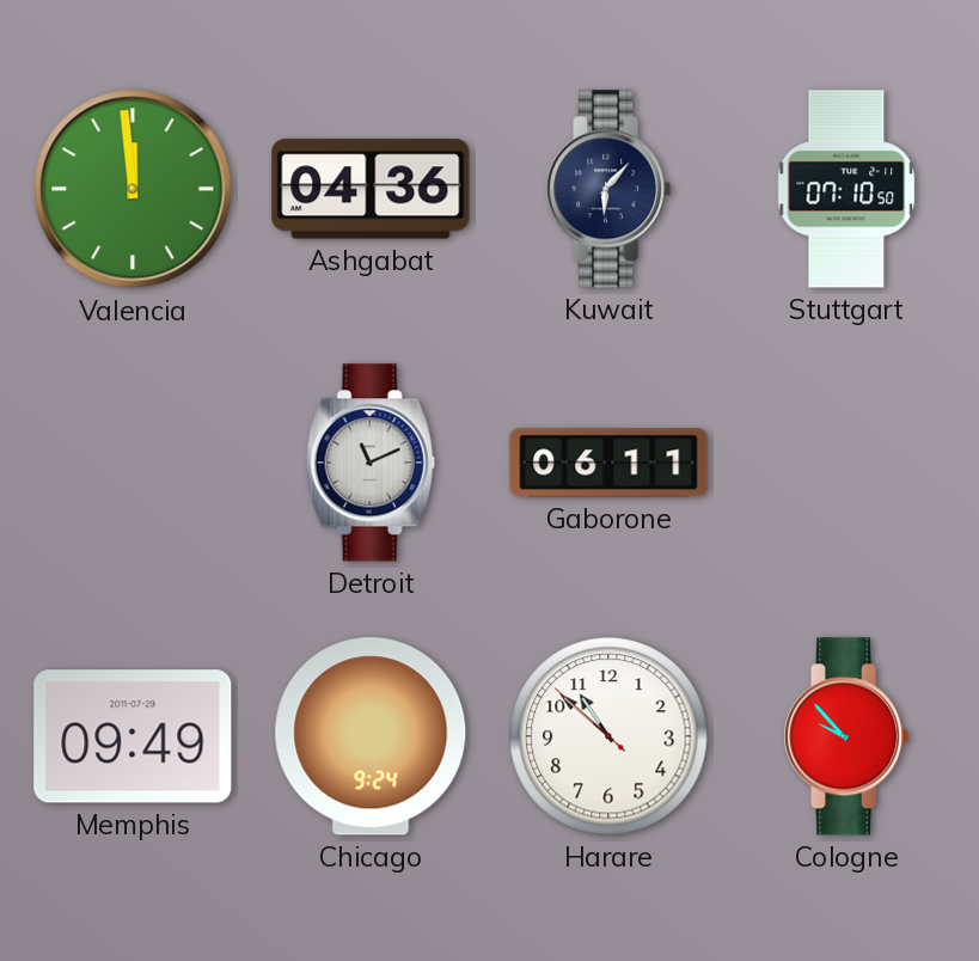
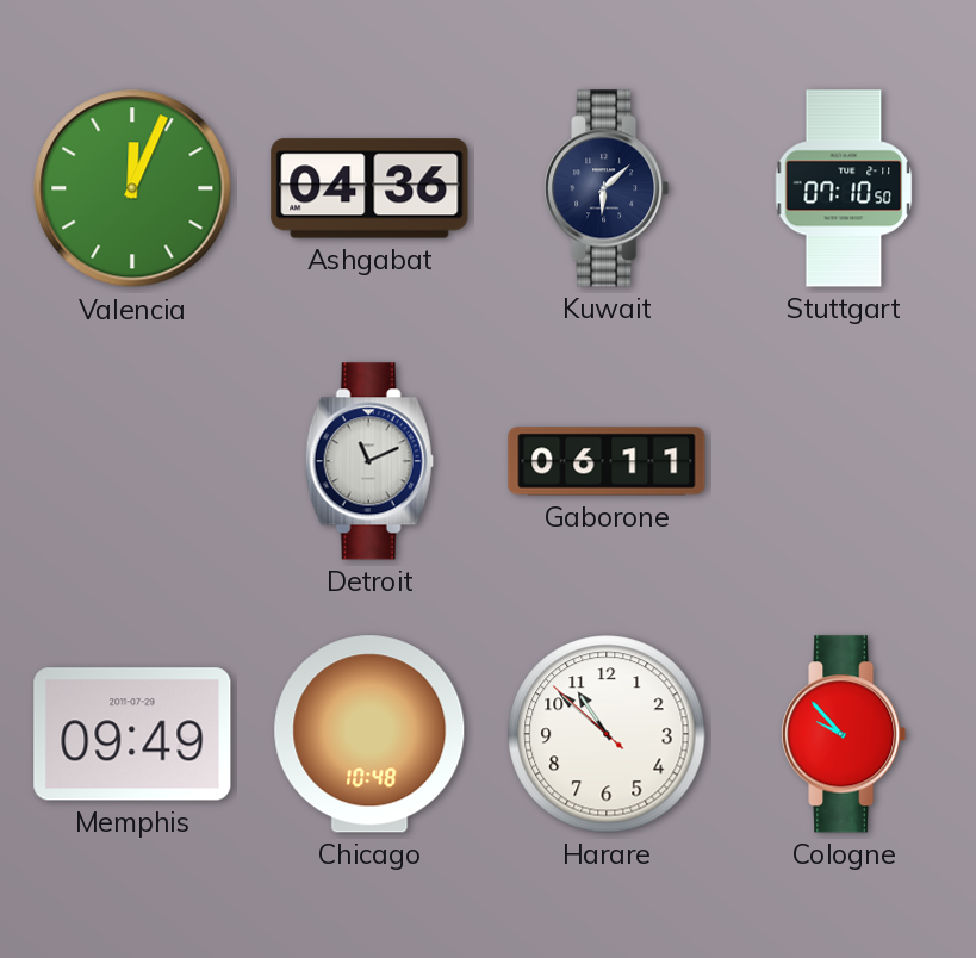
Valencia: 11:59 -> 12:04
Kuwait: 6:07 -> 6:08
Chicago: 9:24 -> 10:48
